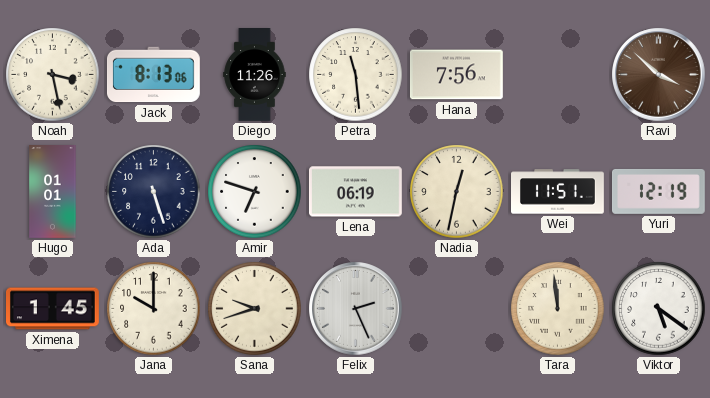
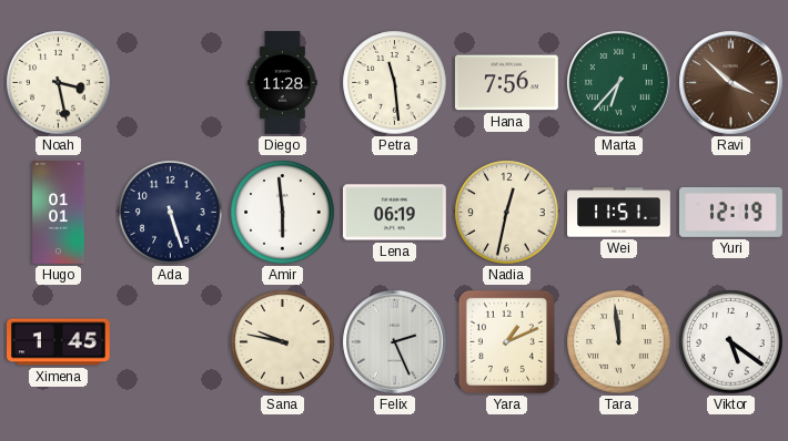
Jack: 8:13 -> none
Diego: 11:26 -> 11:28
Marta: none -> 6:37
Amir: 6:48 -> 5:59
Jana: 10:00 -> none
Sana: 9:42 -> 9:47
Yara: none -> 1:11
